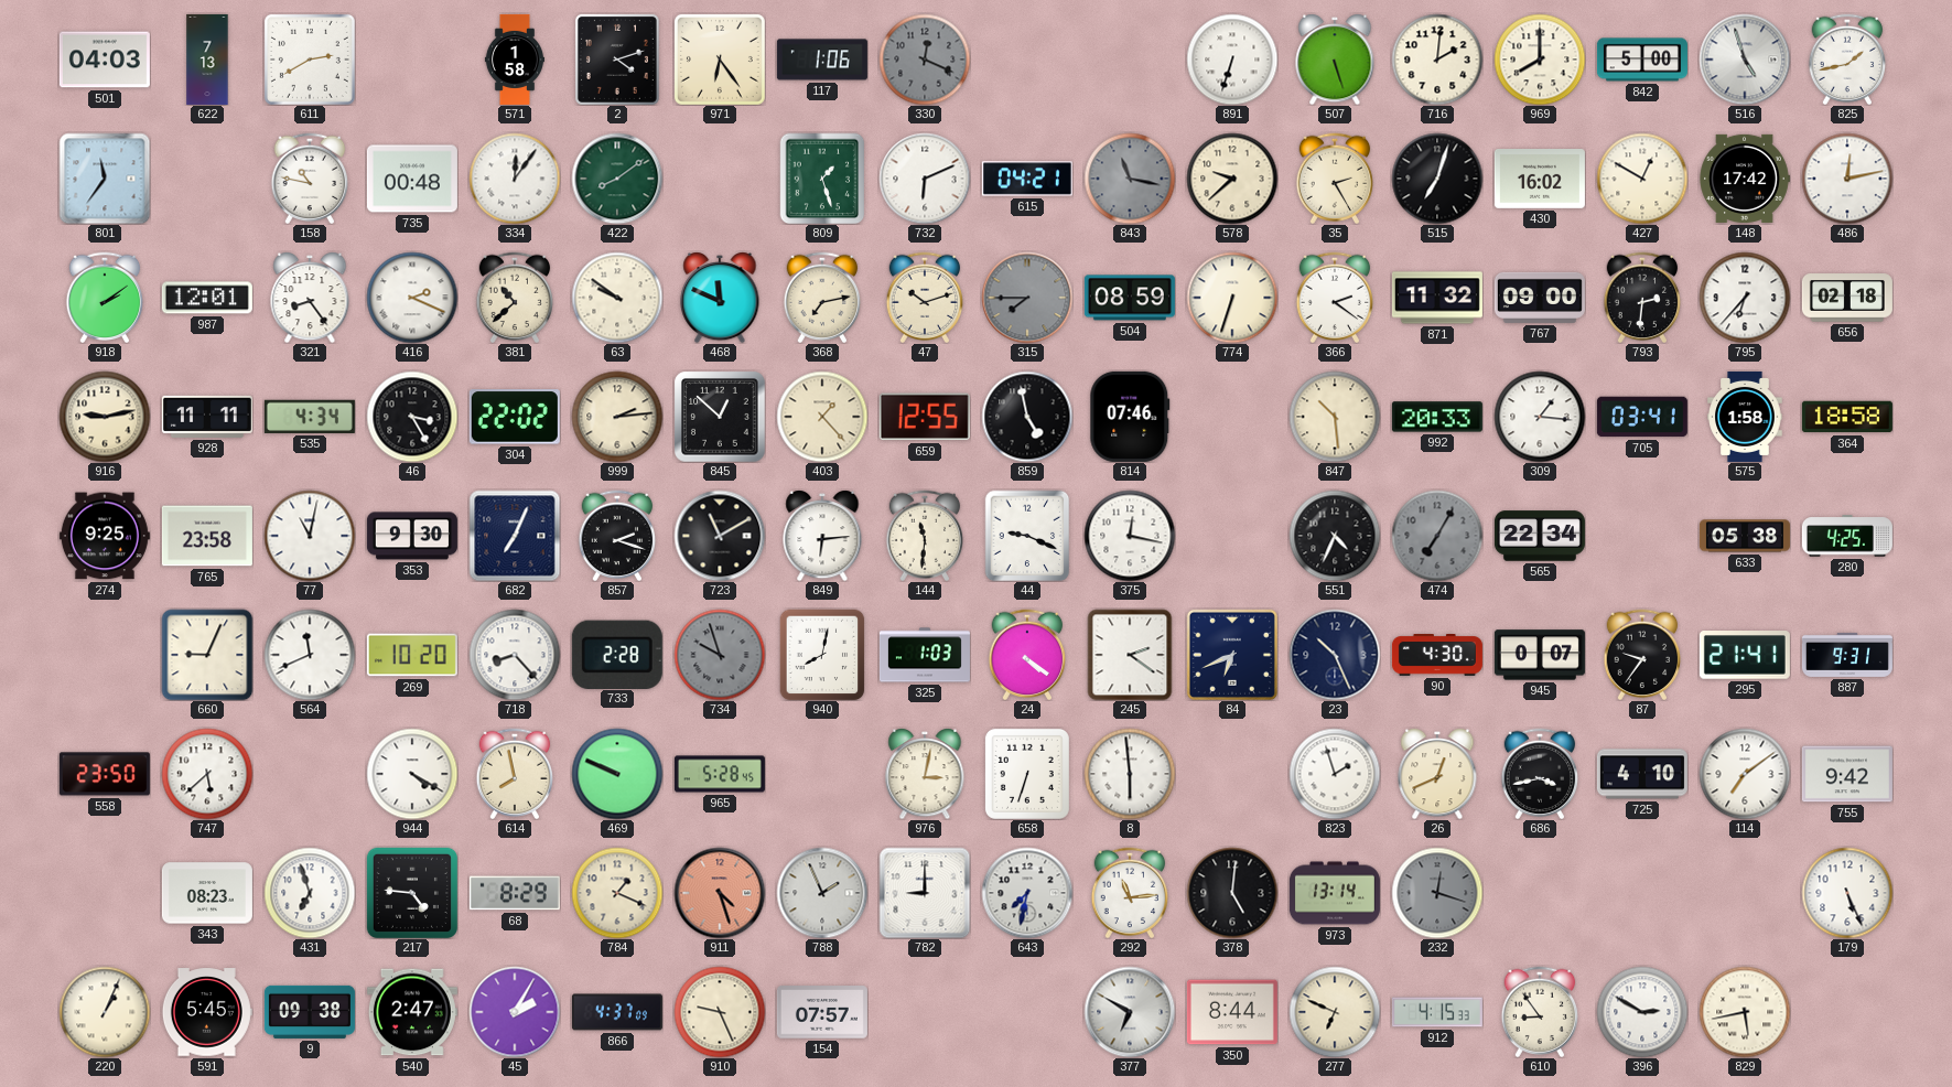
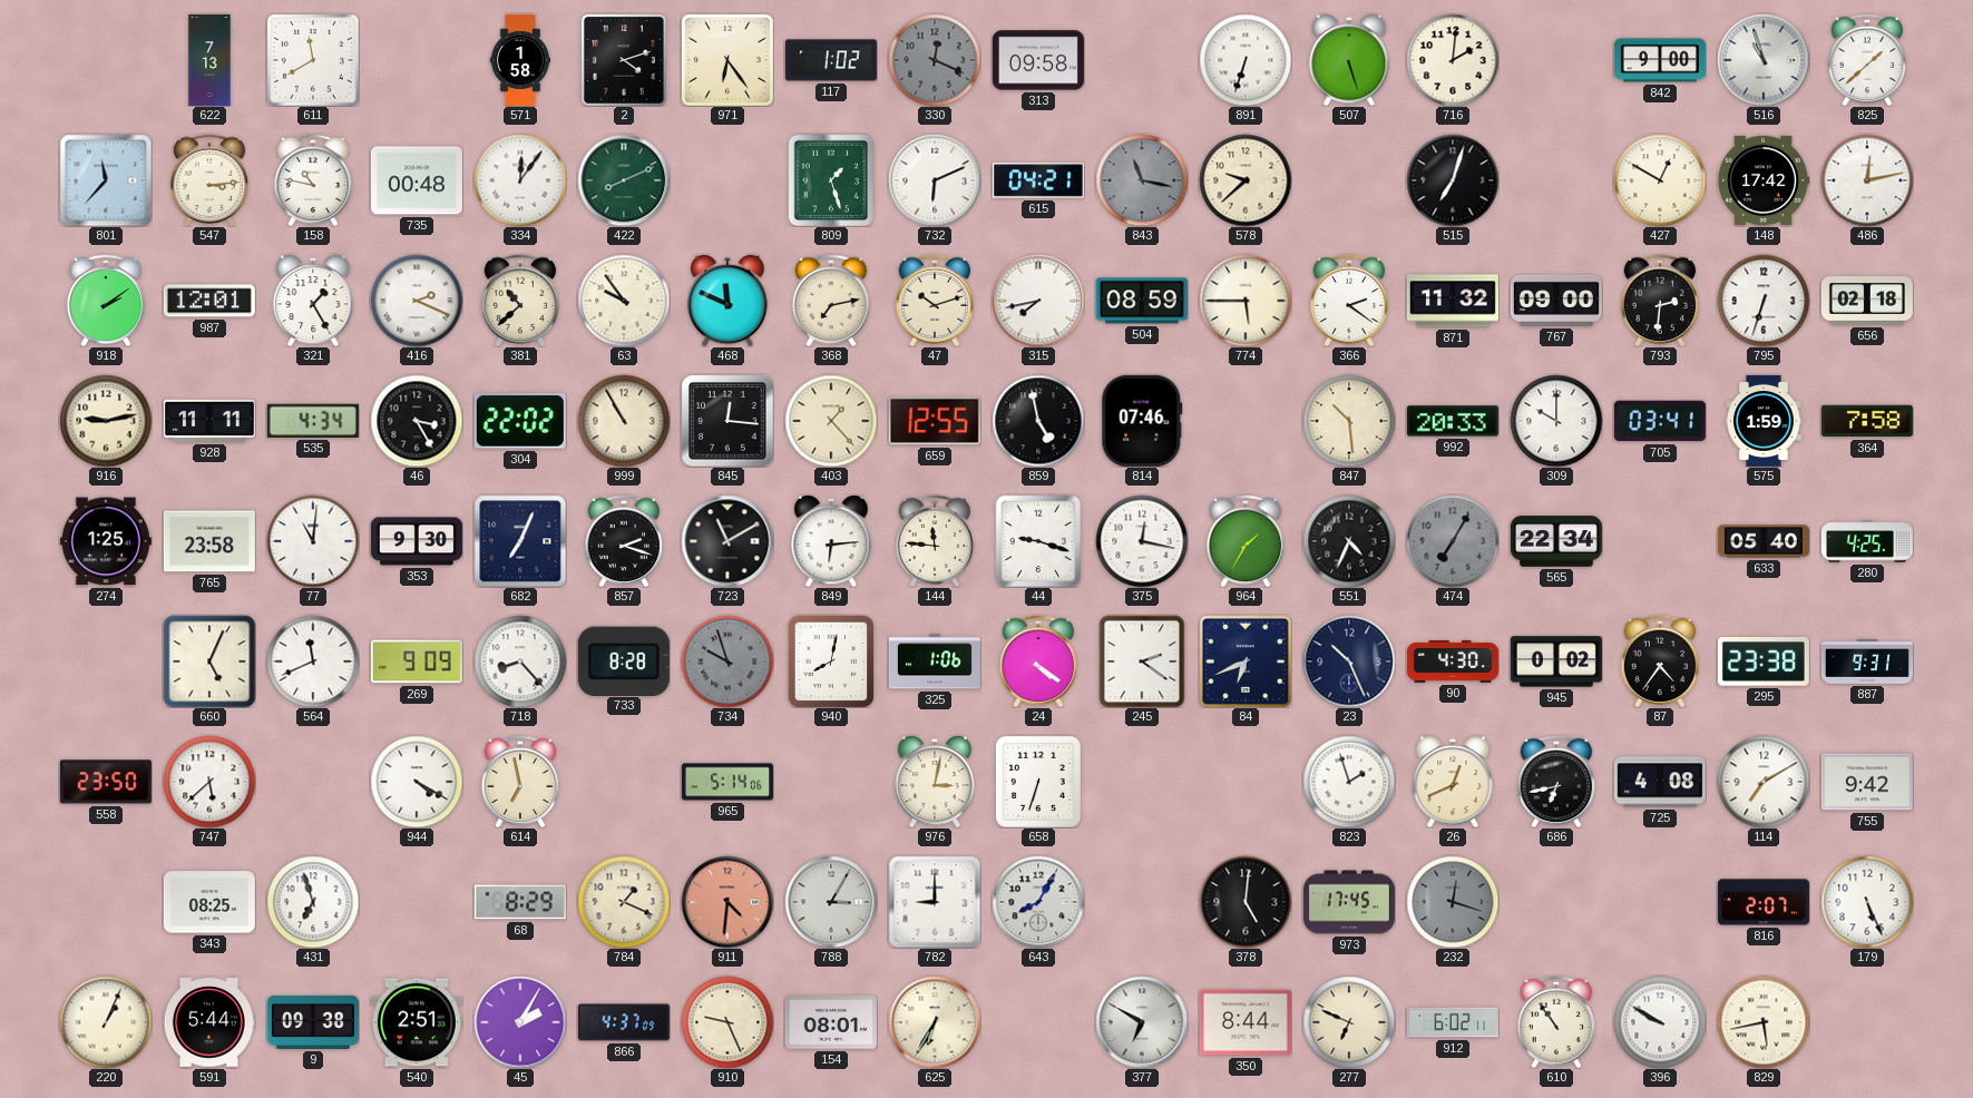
501: 04:03 -> none
611: 2:40 -> 11:40
117: 1:06 -> 1:02
313: none -> 09:58
969: 8:00 -> none
842: 5:00 -> 9:00
516: 4:57 -> 10:57
825: 1:43 -> 1:38
801: 11:36 -> 11:37
547: none -> 3:14
422: 8:09 -> 8:11
35: 2:25 -> none
430: 16:02 -> none
321: 8:24 -> 1:25
63: 9:51 -> 9:54
315: 7:45 -> 7:43
315 dial: grey -> white
774: 6:33 -> 5:45
795: 6:37 -> 6:33
999: 2:14 -> 10:55
845: 12:52 -> 12:16
309: 1:16 -> 10:00
575: 1:58 -> 1:59
364: 18:58 -> 7:58
274: 9:25 -> 1:25
77: 11:02 -> 11:01
144: 11:31 -> 11:46
44: 9:19 -> 9:18
964: none -> 1:35
633: 05:38 -> 05:40
660: 9:04 -> 5:04
269: 10:20 -> 9:09
733: 2:28 -> 8:28
325: 1:03 -> 1:06
945: 0:07 -> 0:02
87: 9:36 -> 4:36
295: 21:41 -> 23:38
614: 7:58 -> 6:58
469: 9:49 -> none
965: 5:28 -> 5:14
8: 5:59 -> none
686: 3:43 -> 6:43
725: 4:10 -> 4:08
114: 7:09 -> 7:10
343: 08:23 -> 08:25
217: 4:46 -> none
911: 4:27 -> 4:31
788: 1:56 -> 3:05
643: 7:32 -> 8:05
292: 11:14 -> none
973: 13:14 -> 17:45
816: none -> 2:07
591: 5:45 -> 5:44
540: 2:47 -> 2:51
154: 07:57 -> 08:01
625: none -> 6:35
912: 4:15 -> 6:02
610: 8:54 -> 10:54
396: 2:50 -> 9:50
